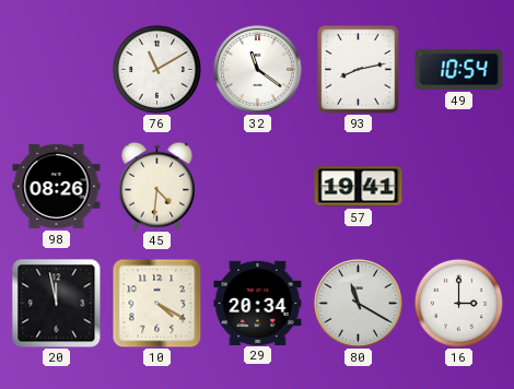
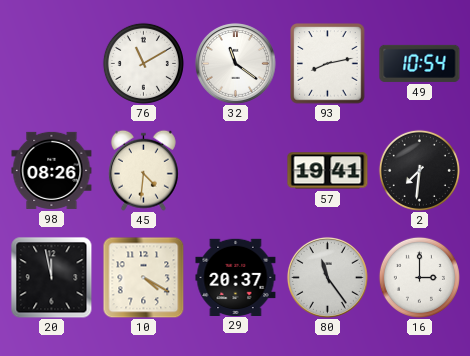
2: none -> 7:31
29: 20:34 -> 20:37
80: 11:20 -> 11:24
